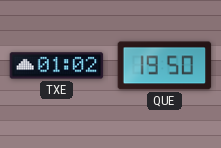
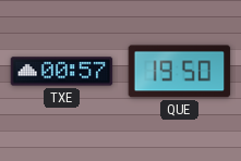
TXE: 01:02 -> 00:57
